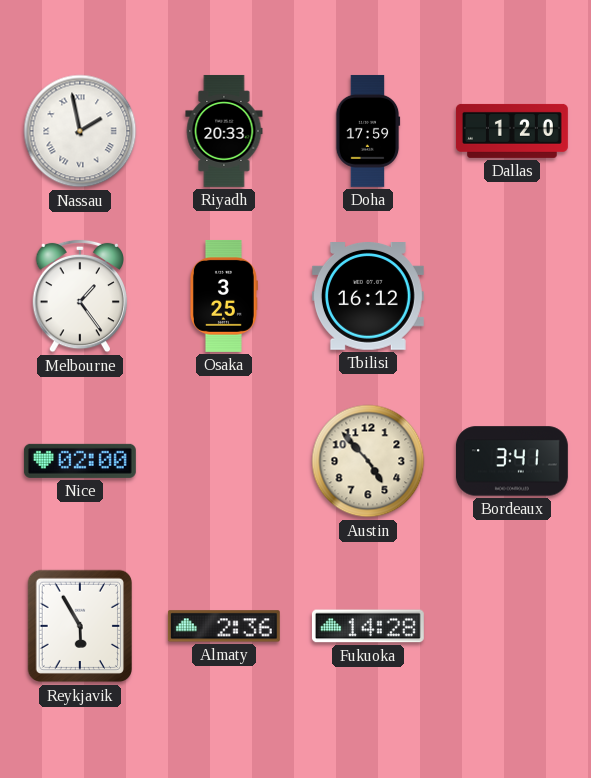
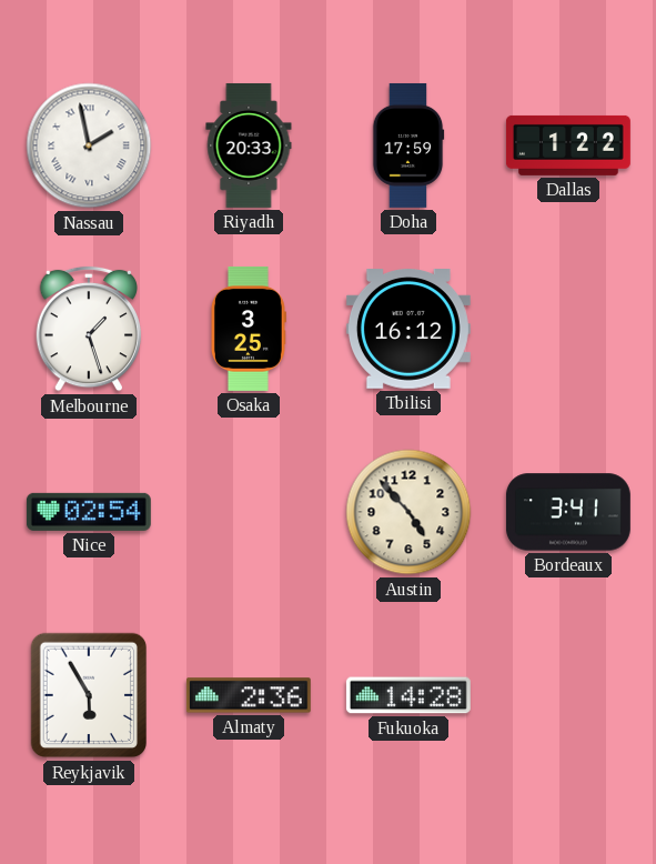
Dallas: 1:20 -> 1:22
Melbourne: 1:24 -> 1:27
Nice: 02:00 -> 02:54
